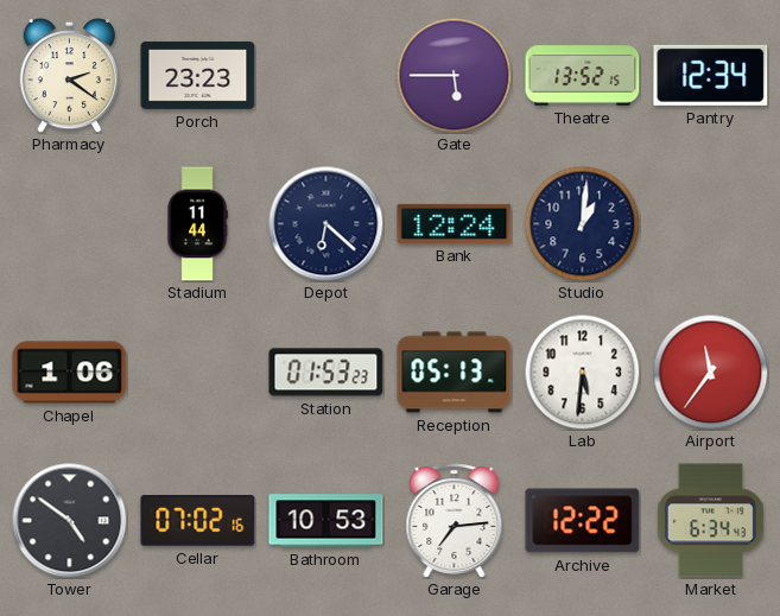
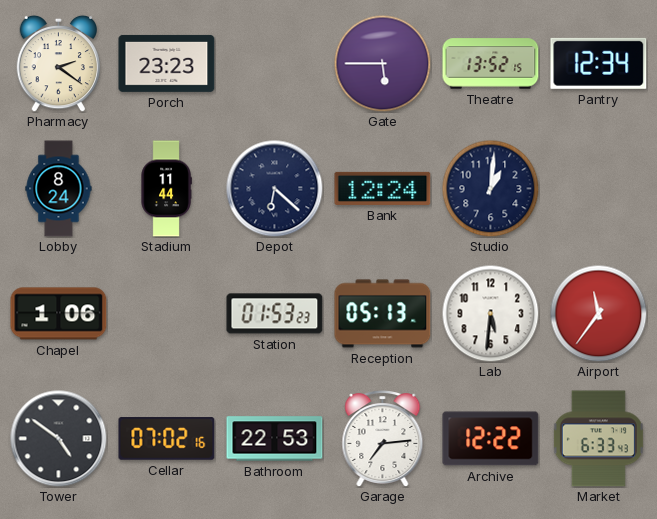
Lobby: none -> 8:24
Bathroom: 10:53 -> 22:53
Market: 6:34 -> 6:33
